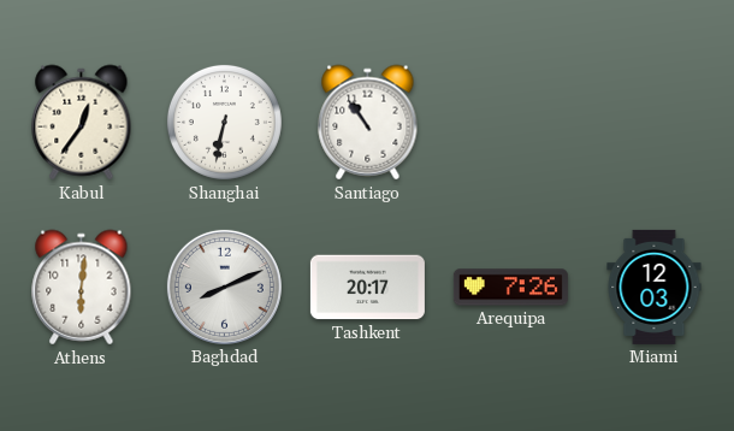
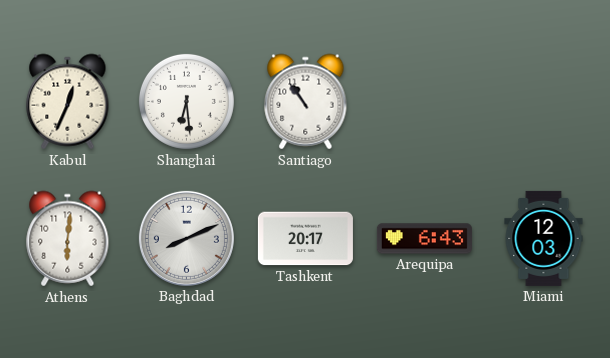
Kabul: 12:36 -> 12:34
Shanghai: 6:32 -> 6:29
Arequipa: 7:26 -> 6:43
